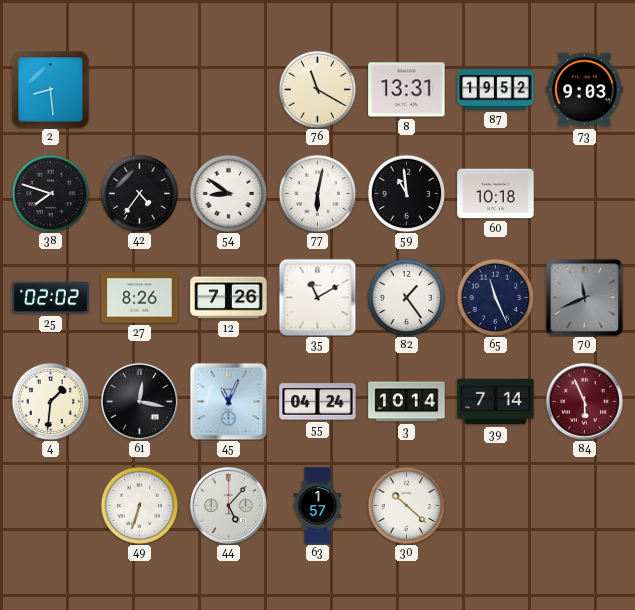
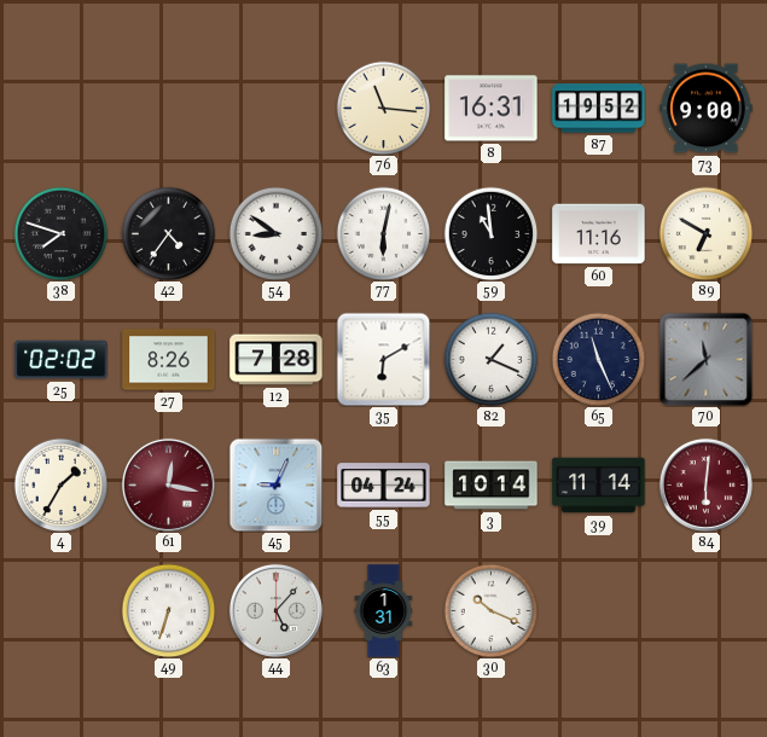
2: 8:29 -> none
76: 11:20 -> 11:16
8: 13:31 -> 16:31
73: 9:03 -> 9:00
60: 10:18 -> 11:16
89: none -> 6:50
12: 7:26 -> 7:28
35: 11:10 -> 6:10
82: 1:24 -> 1:19
70: 11:41 -> 11:38
4: 1:31 -> 1:35
61 dial: black -> burgundy
45: 11:04 -> 9:04
39: 7:14 -> 11:14
84: 5:56 -> 6:01
63: 1:57 -> 1:31
30: 10:22 -> 10:19
